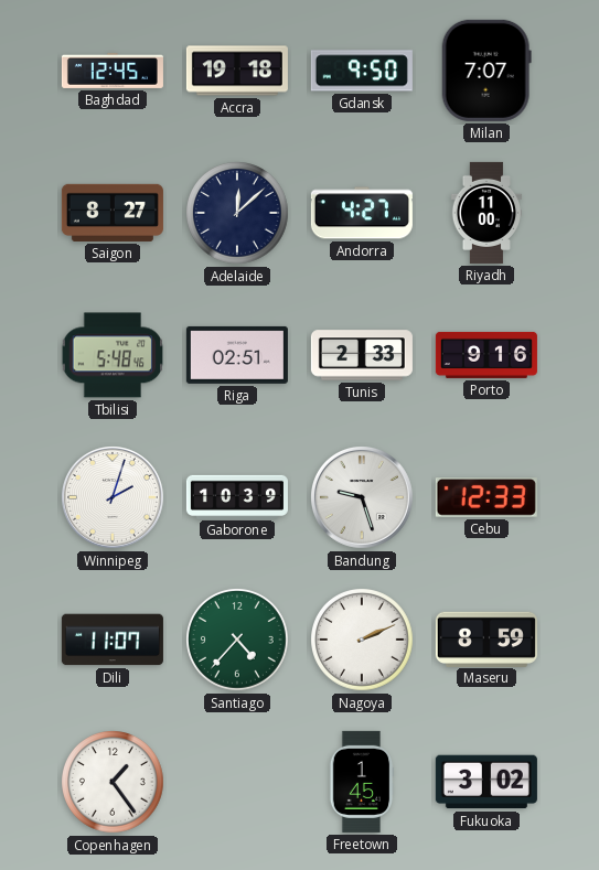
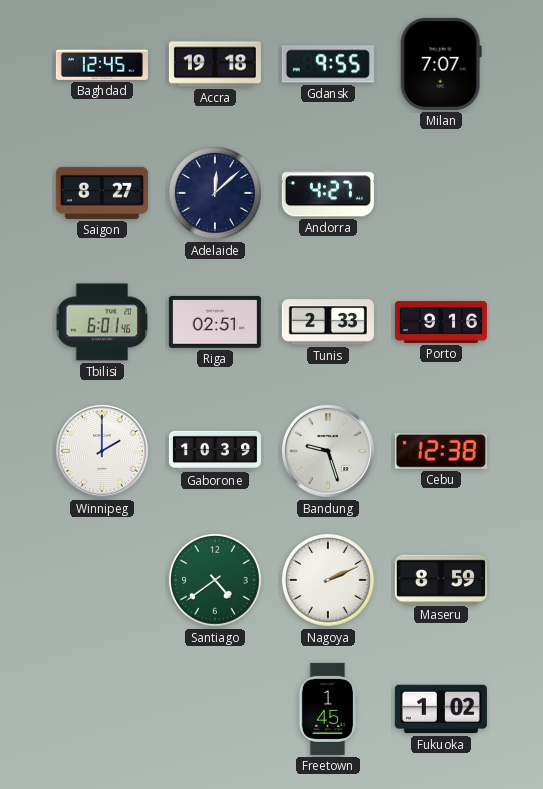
Gdansk: 9:50 -> 9:55
Riyadh: 11:00 -> none
Tbilisi: 5:48 -> 6:01
Winnipeg: 2:03 -> 2:00
Cebu: 12:33 -> 12:38
Dili: 11:07 -> none
Santiago: 4:37 -> 4:39
Copenhagen: 1:24 -> none
Fukuoka: 3:02 -> 1:02
